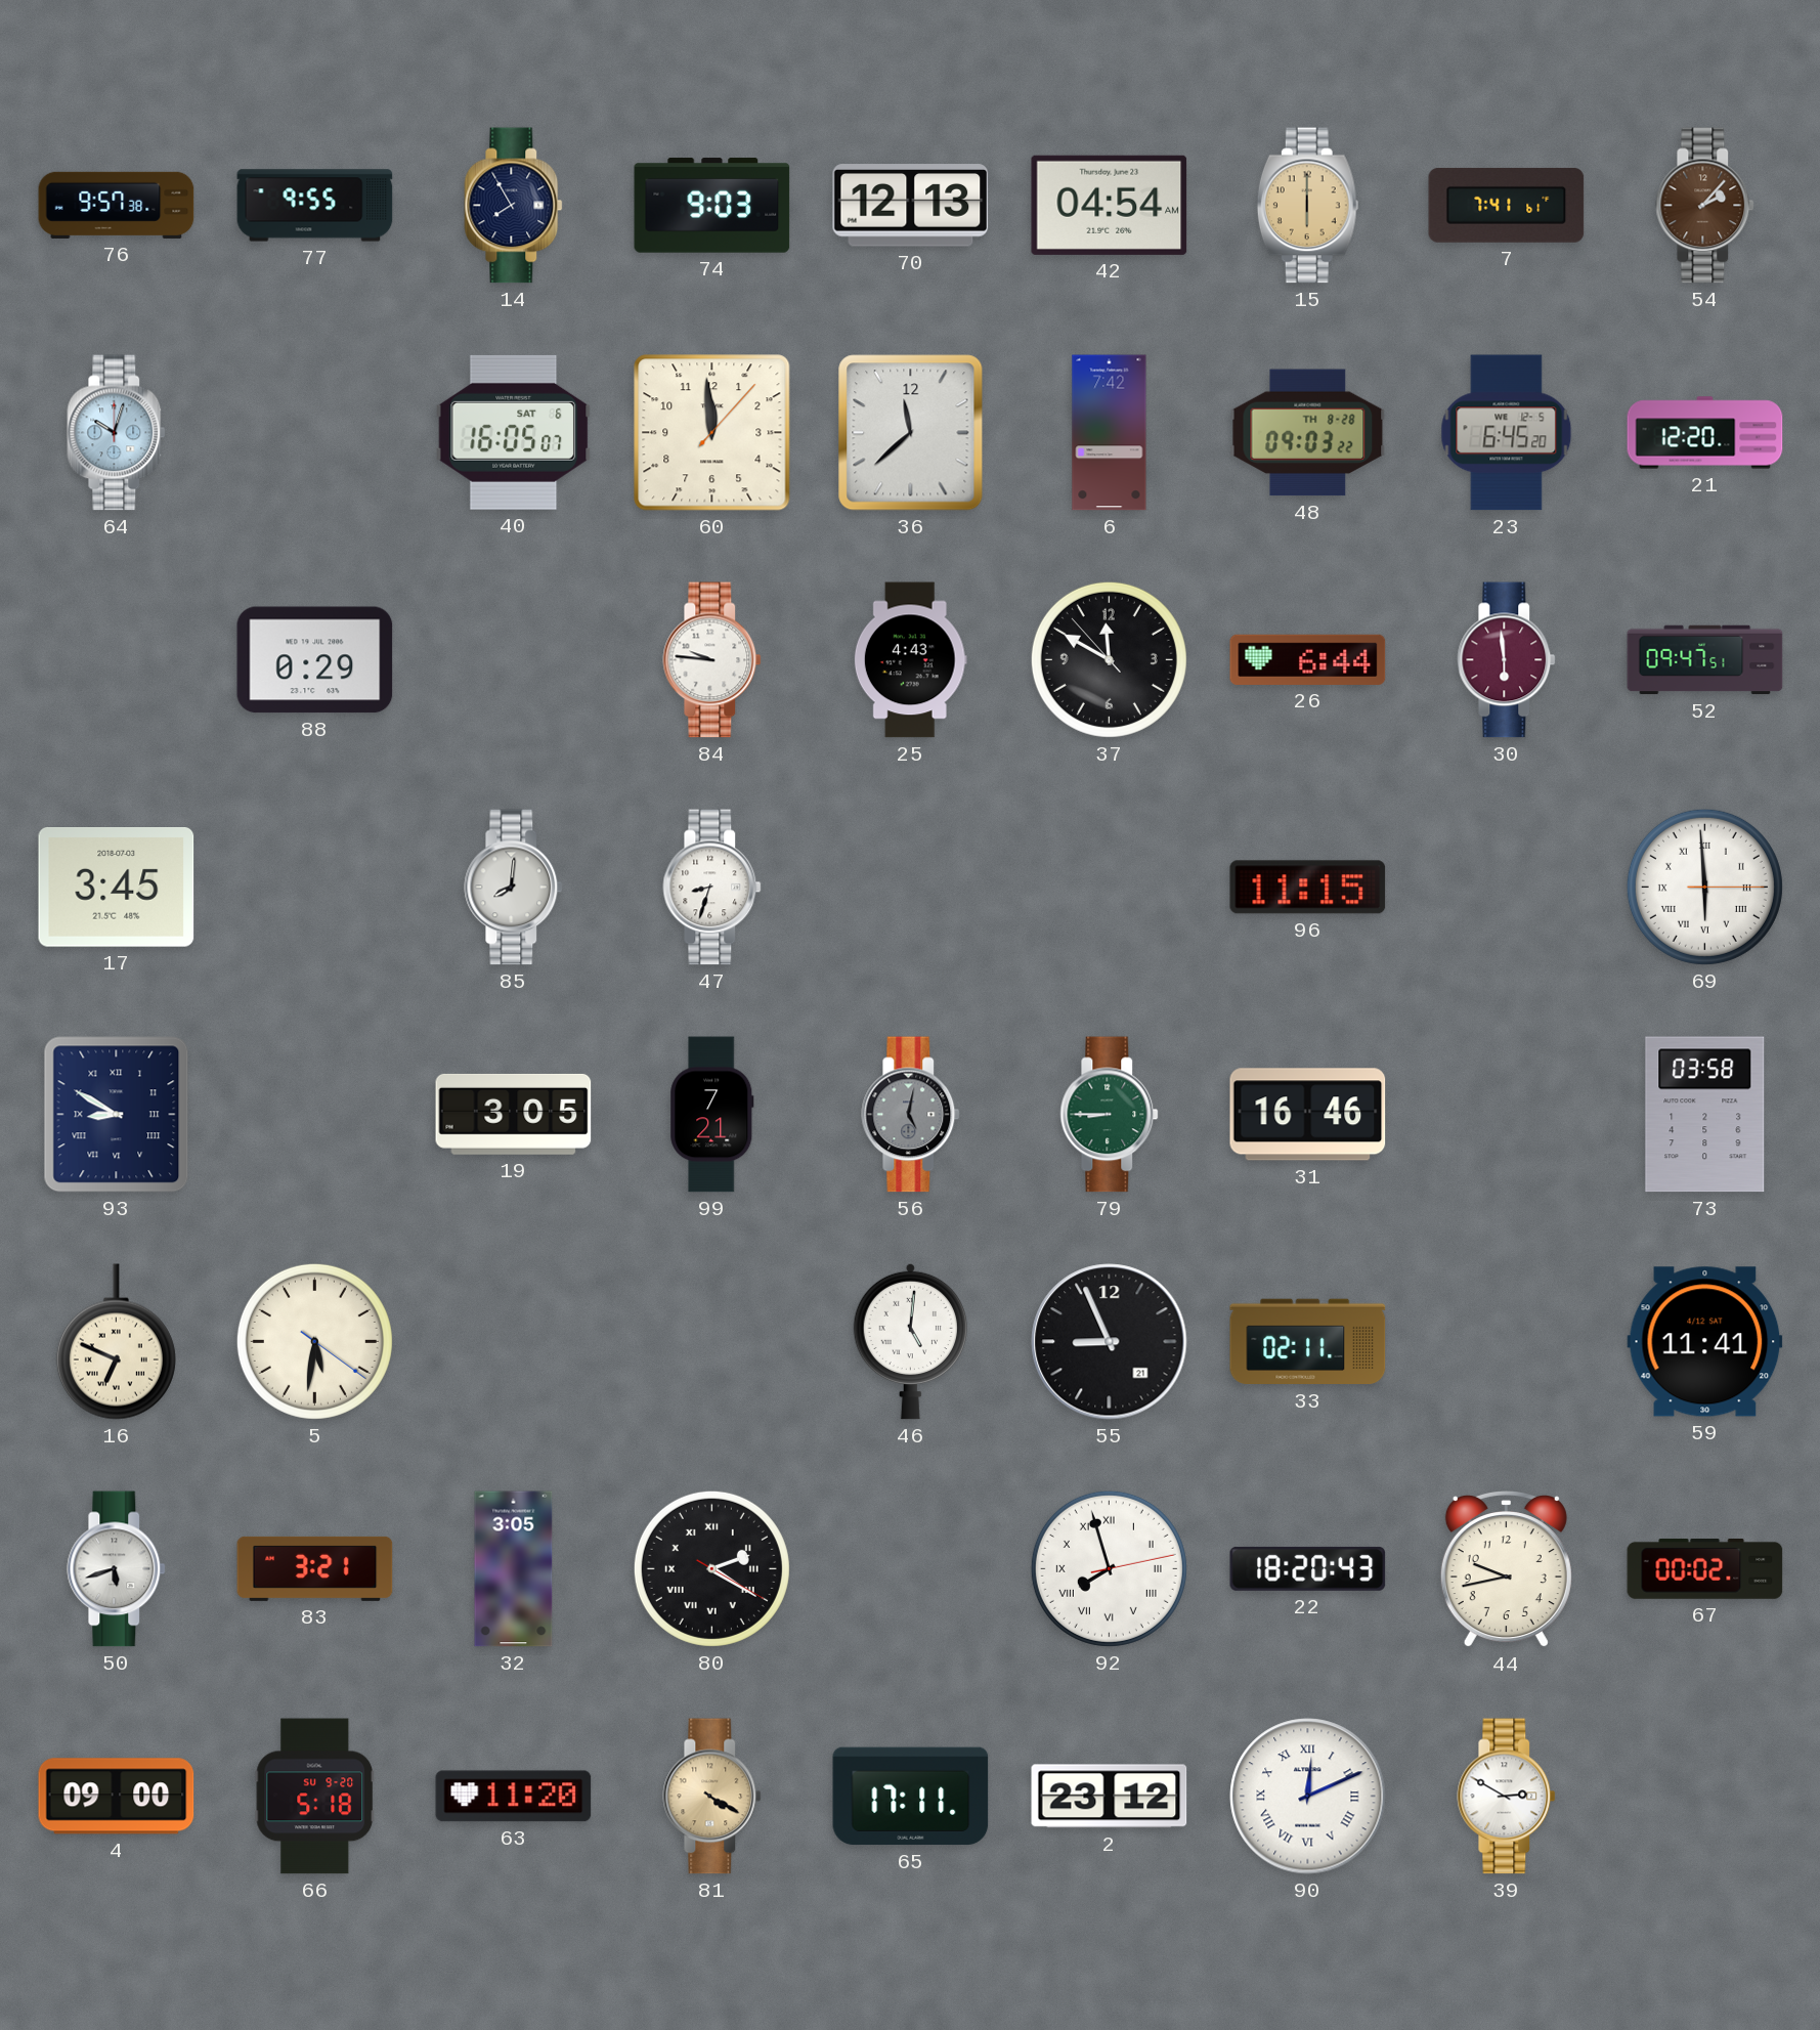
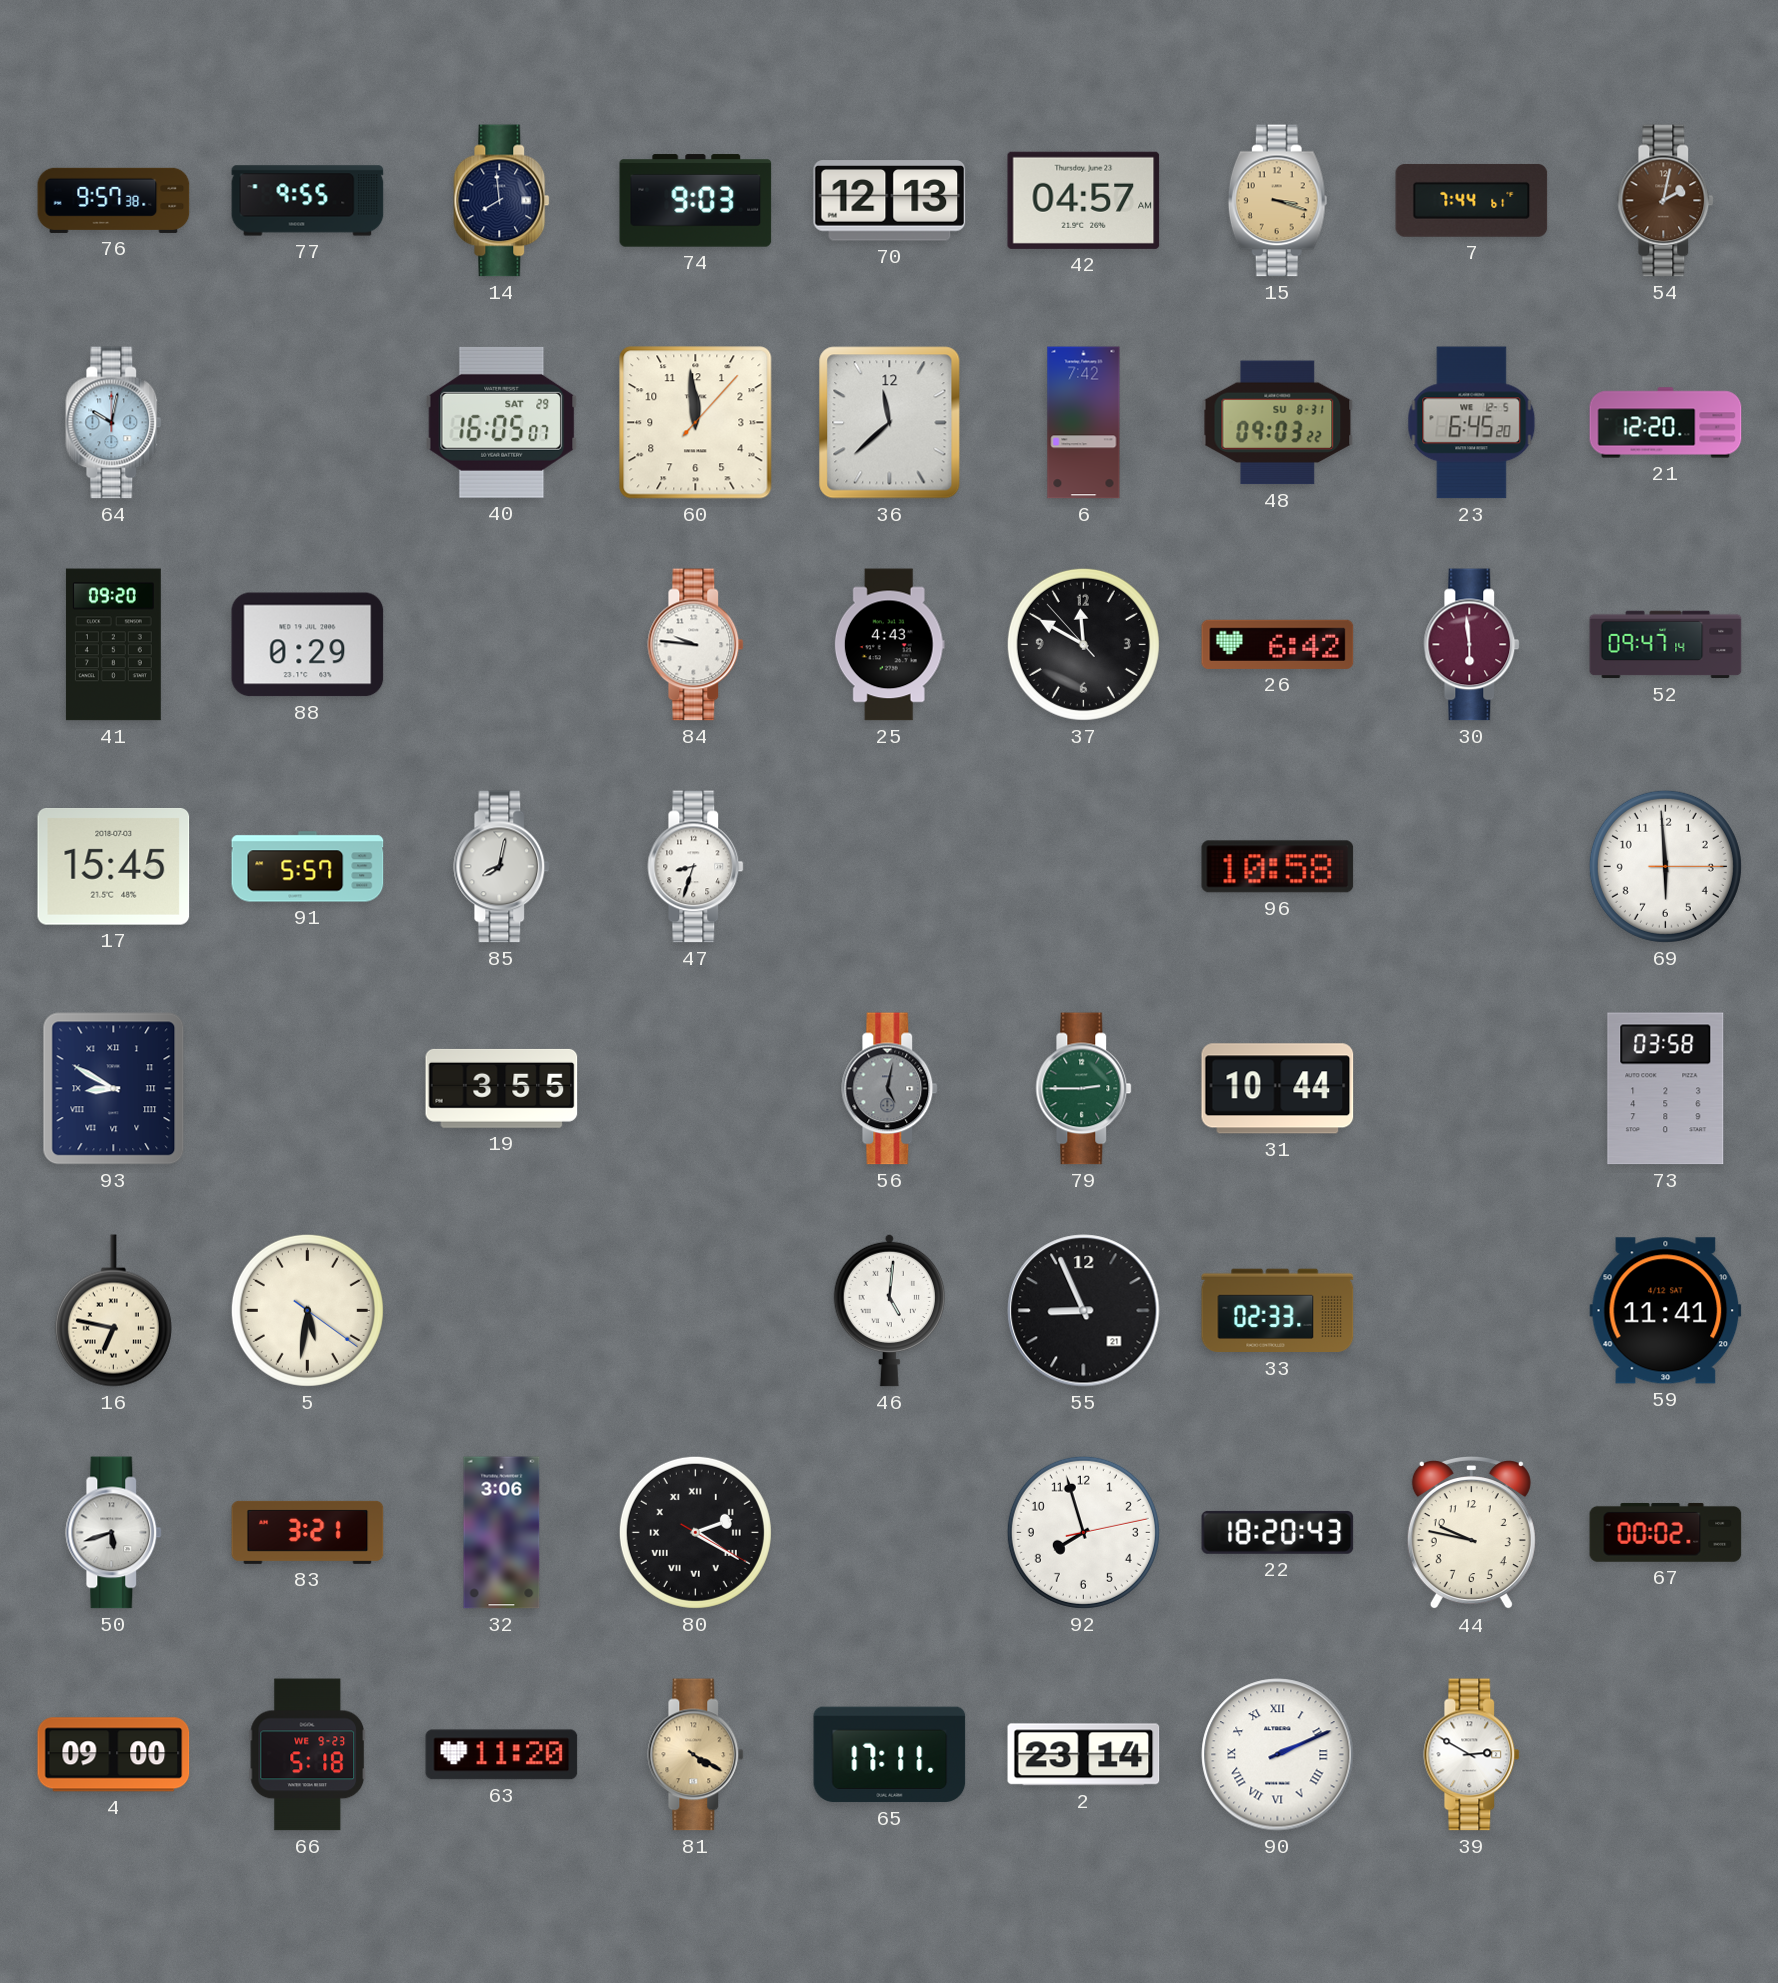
14: 7:55 -> 7:59
42: 04:54 -> 04:57
15: 6:00 -> 3:18
7: 7:41 -> 7:44
54: 2:07 -> 2:02
64: 10:03 -> 10:02
40 date: SAT 6 -> SAT 29
48 date: TH 8-28 -> SU 8-31
41: none -> 09:20
26: 6:44 -> 6:42
52: 09:47:51 -> 09:47:14
17: 3:45 -> 15:45
91: none -> 5:57
85: 8:01 -> 8:02
96: 11:15 -> 10:58
69 numerals: Roman -> Arabic
19: 3:05 -> 3:55
99: 7:21 -> none
79: 8:45 -> 2:45
31: 16:46 -> 10:44
16: 6:49 -> 6:47
33: 02:11 -> 02:33
32: 3:05 -> 3:06
92 numerals: Roman -> Arabic
44: 9:43 -> 9:47
66 date: SU 9-20 -> WE 9-23
2: 23:12 -> 23:14
90: 12:11 -> 2:11
